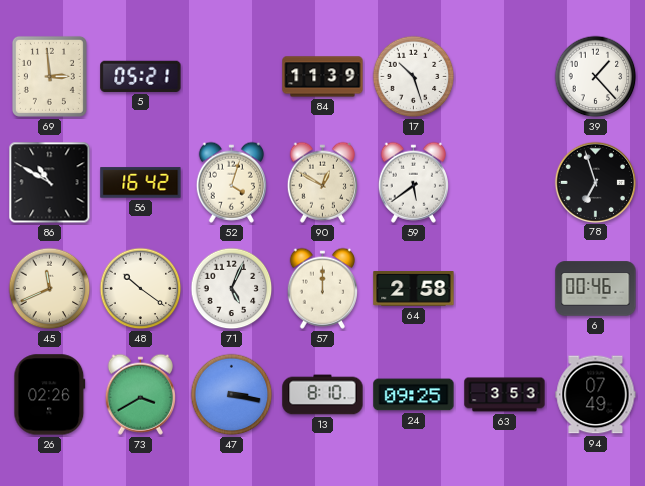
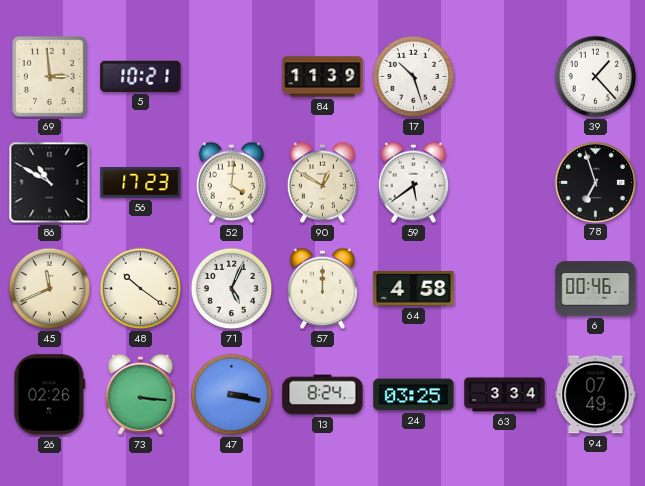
5: 05:21 -> 10:21
56: 16:42 -> 17:23
52: 4:03 -> 4:01
64: 2:58 -> 4:58
73: 3:40 -> 3:16
13: 8:10 -> 8:24
24: 09:25 -> 03:25
63: 3:53 -> 3:34
